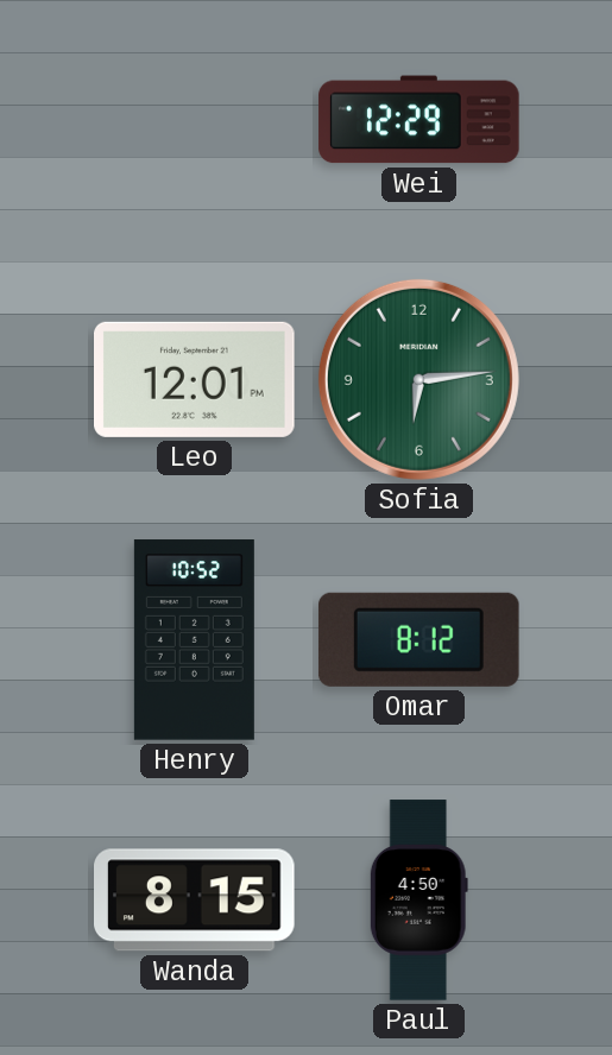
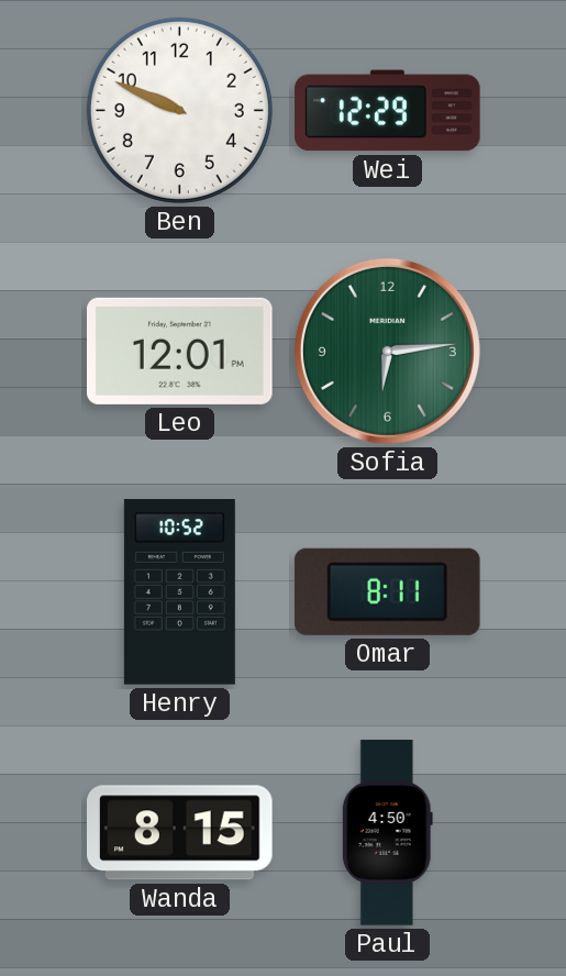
Ben: none -> 9:49
Omar: 8:12 -> 8:11
